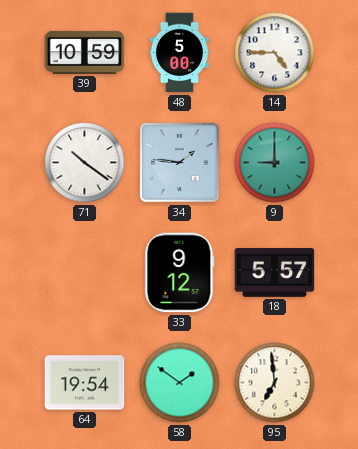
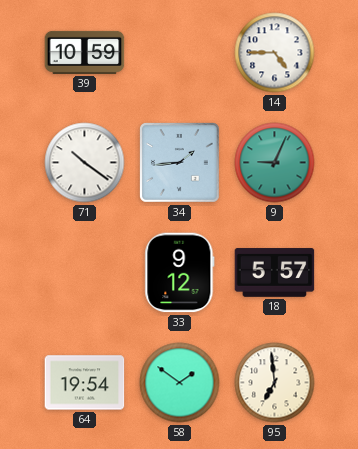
48: 5:00 -> none
34: 1:46 -> 1:44
9: 9:00 -> 9:04
